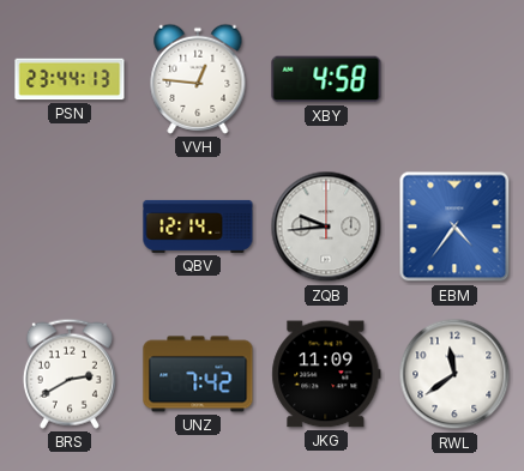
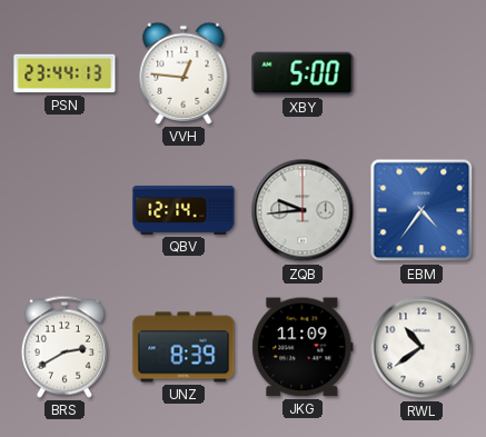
XBY: 4:58 -> 5:00
UNZ: 7:42 -> 8:39
RWL: 11:39 -> 10:39
